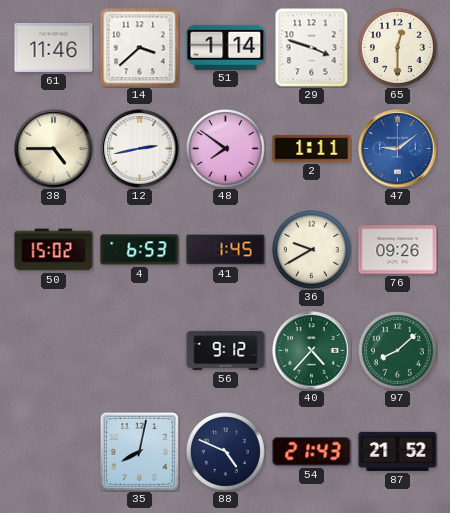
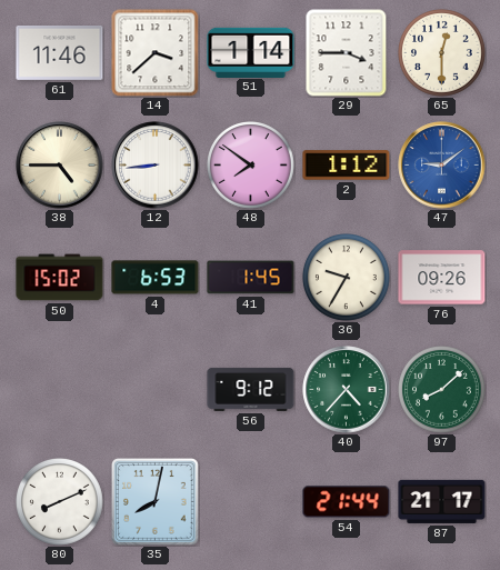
29: 3:48 -> 3:45
12: 2:43 -> 8:44
2: 1:11 -> 1:12
36: 9:40 -> 9:35
80: none -> 8:11
88: 4:49 -> none
54: 21:43 -> 21:44
87: 21:52 -> 21:17
